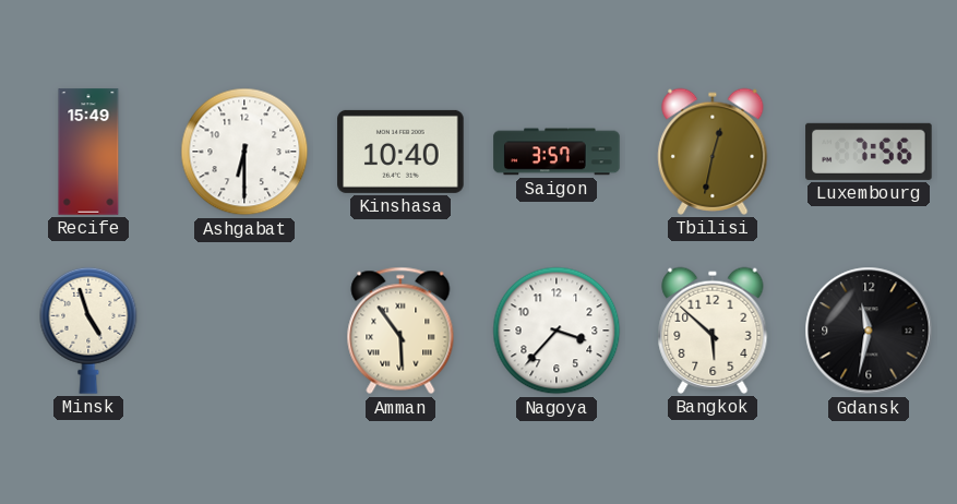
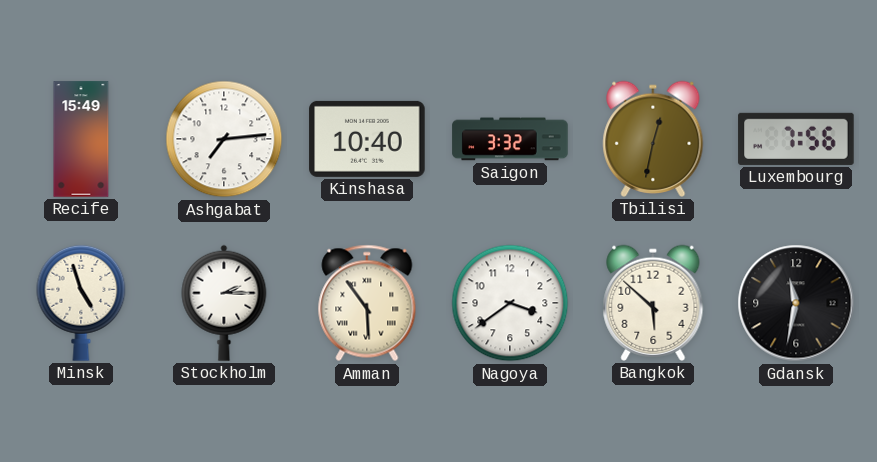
Ashgabat: 6:30 -> 7:14
Saigon: 3:57 -> 3:32
Stockholm: none -> 2:15
Nagoya: 3:37 -> 3:39
